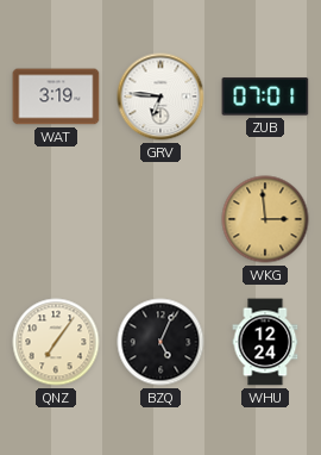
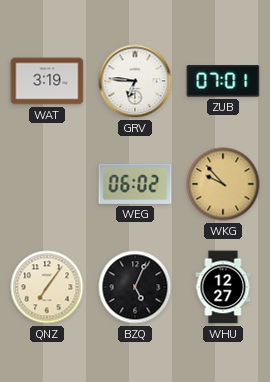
WEG: none -> 06:02
WKG: 2:59 -> 9:53
WHU: 12:24 -> 12:27
